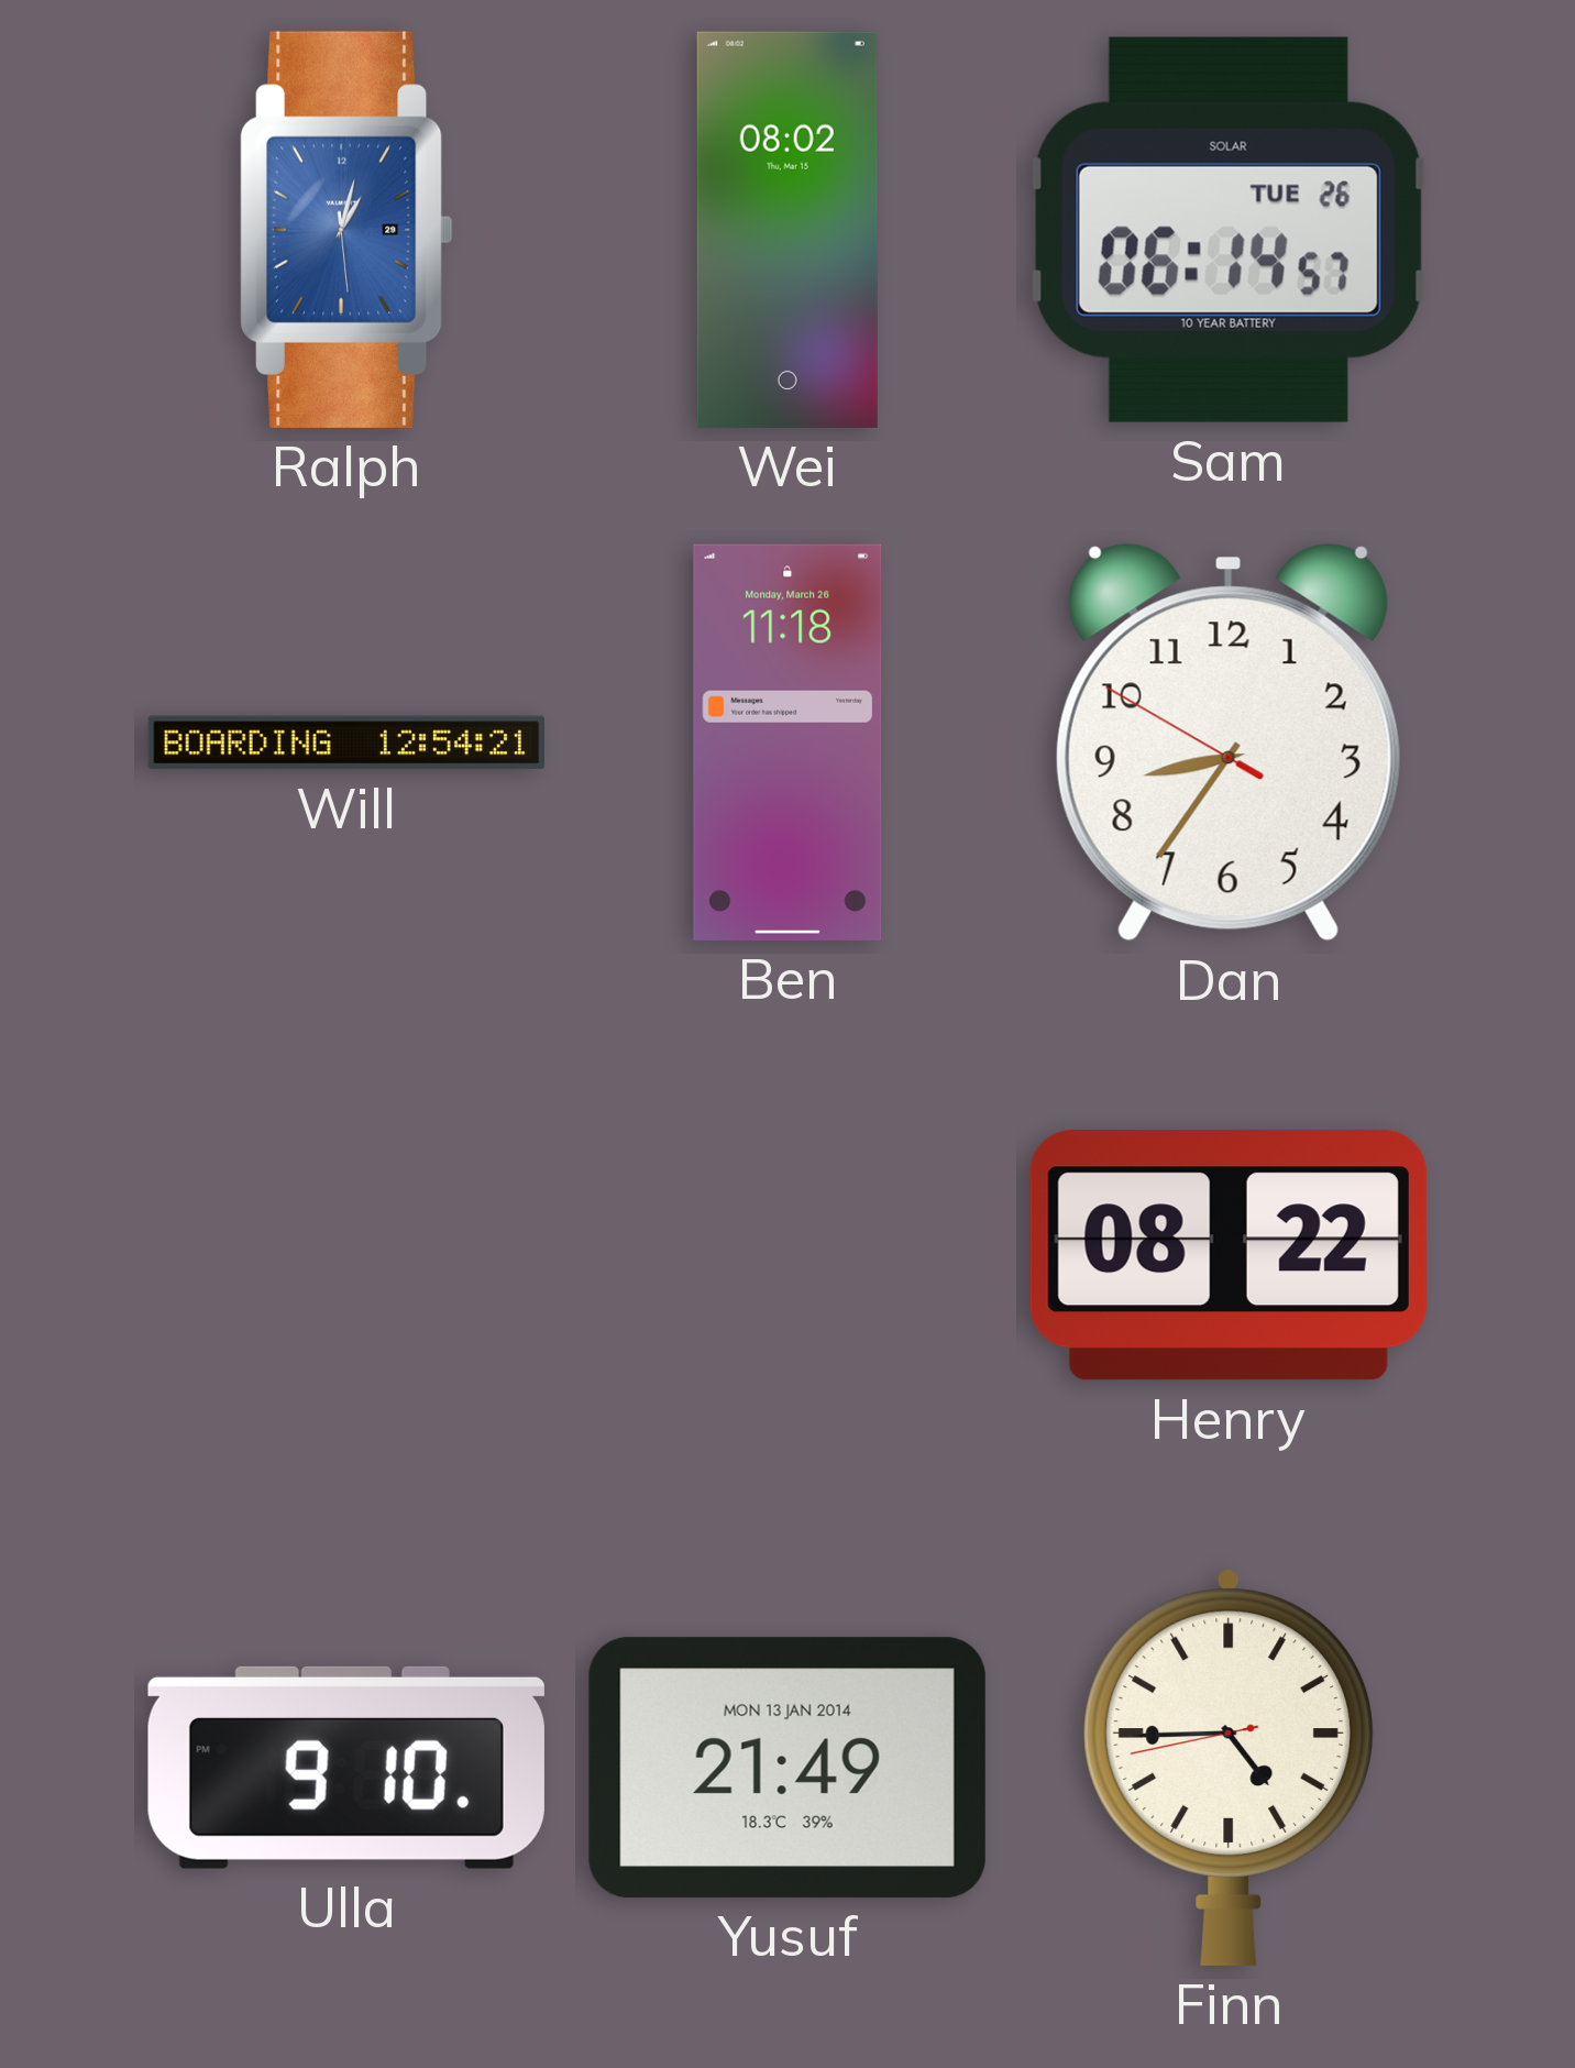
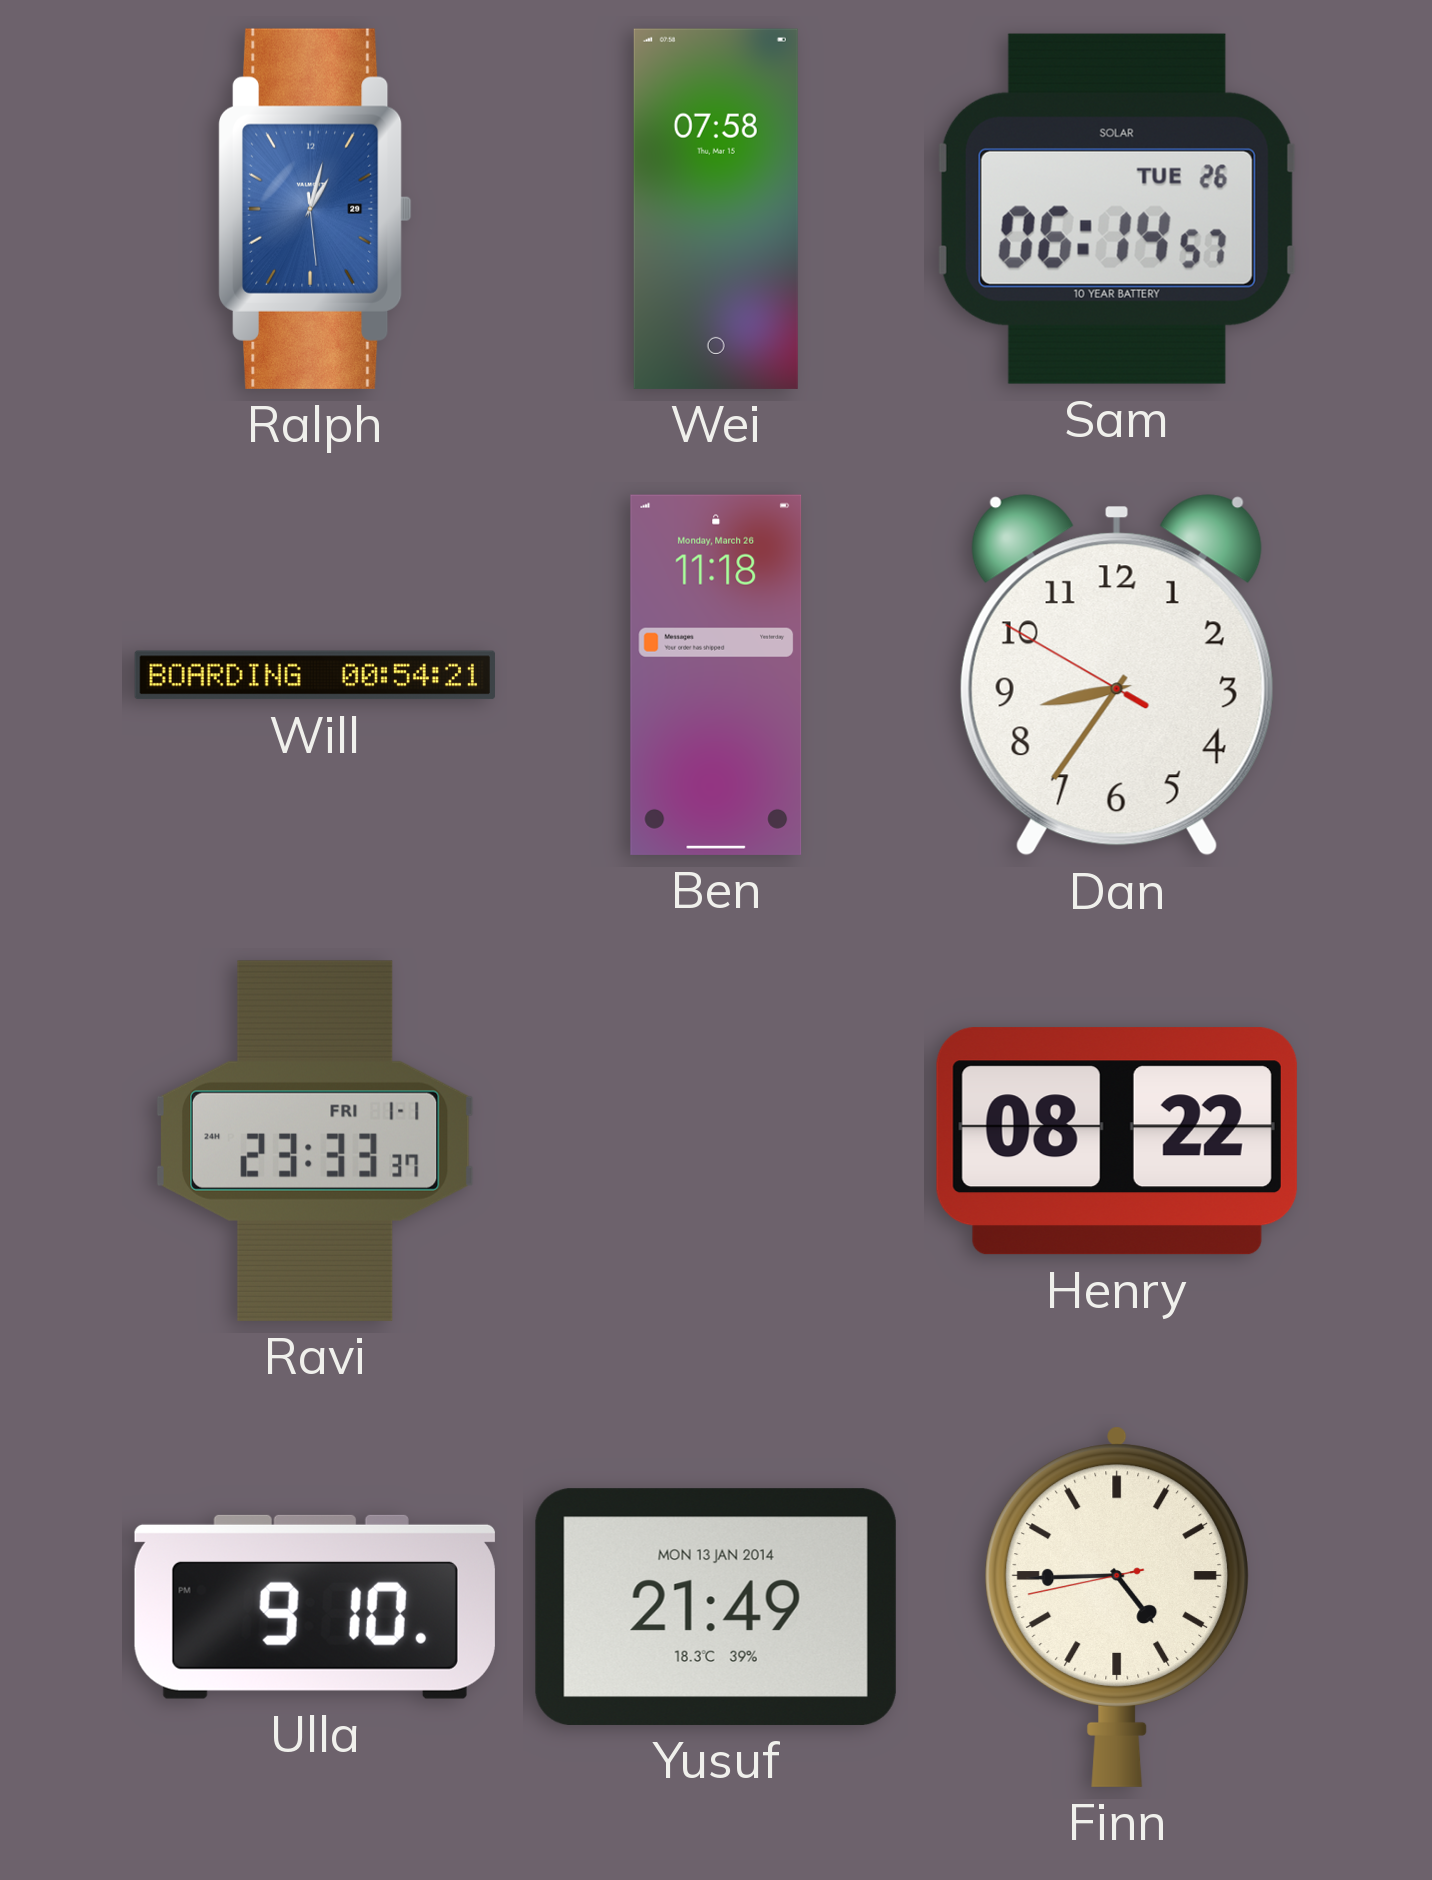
Wei: 08:02 -> 07:58
Will: 12:54 -> 00:54
Ravi: none -> 23:33
